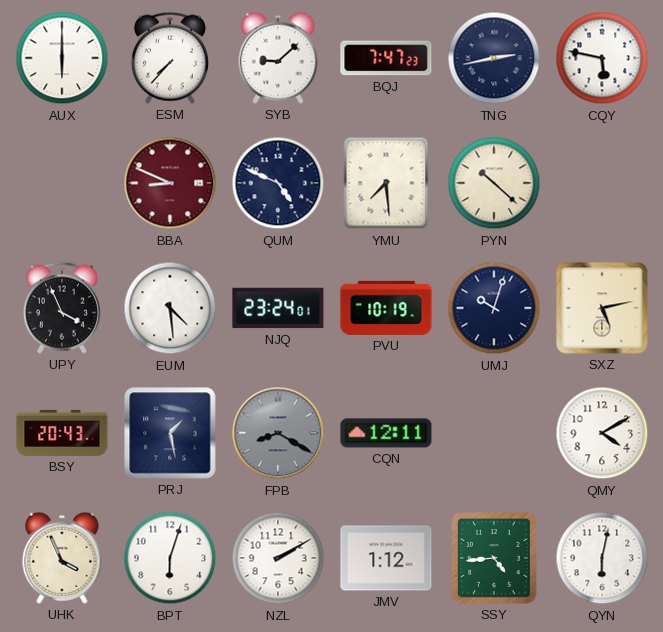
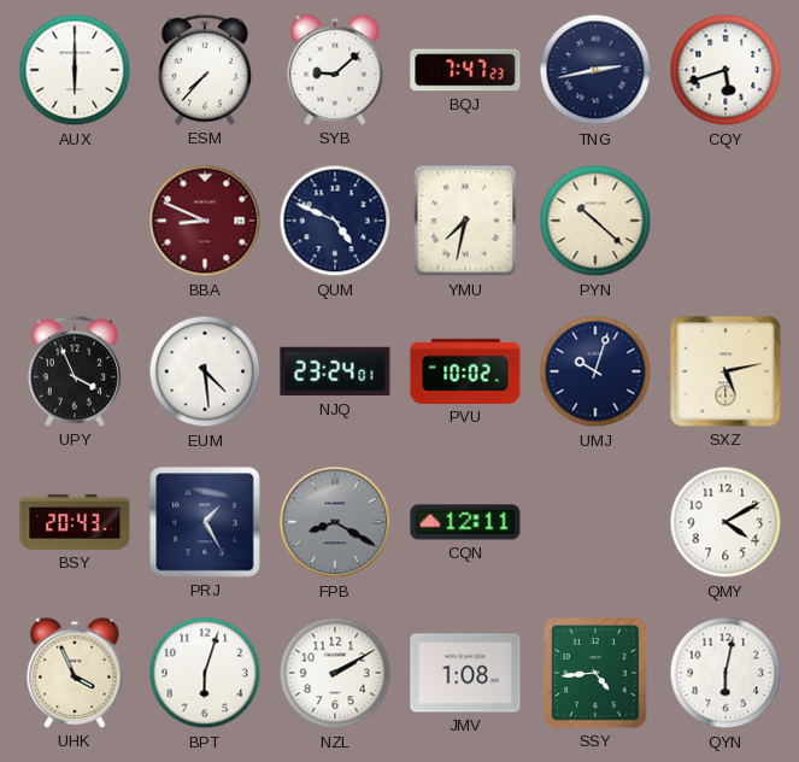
CQY: 5:47 -> 5:42
YMU: 7:29 -> 7:32
PVU: 10:19 -> 10:02
PRJ: 1:28 -> 1:25
JMV: 1:12 -> 1:08
